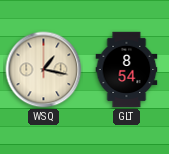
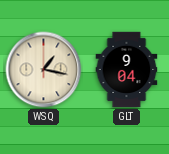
GLT: 8:54 -> 9:04
